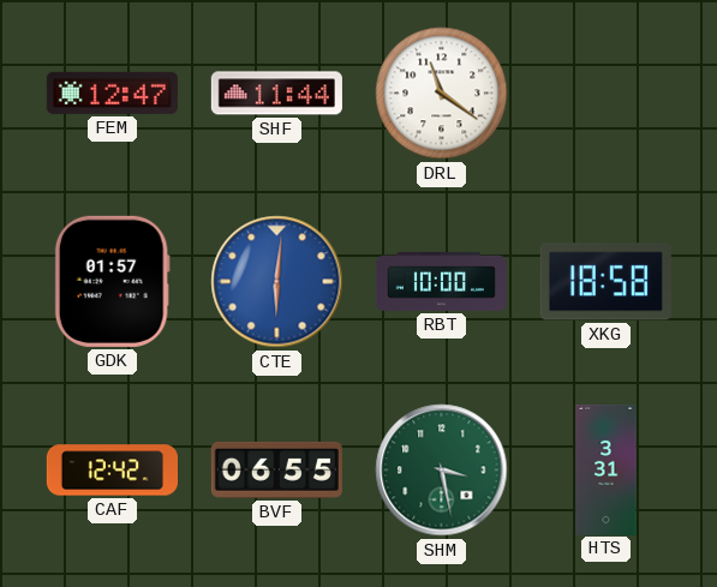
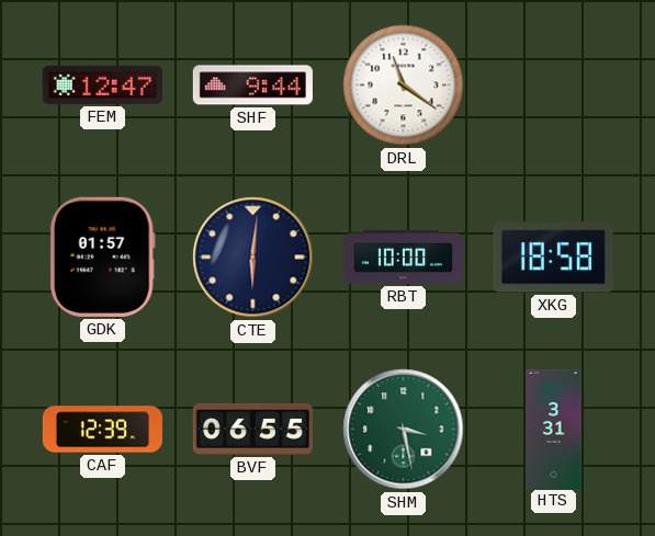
SHF: 11:44 -> 9:44
CTE dial: blue -> navy
CAF: 12:42 -> 12:39
